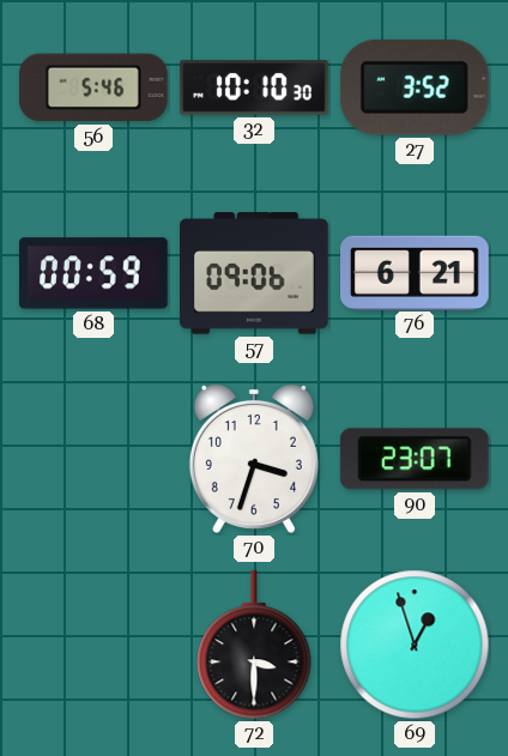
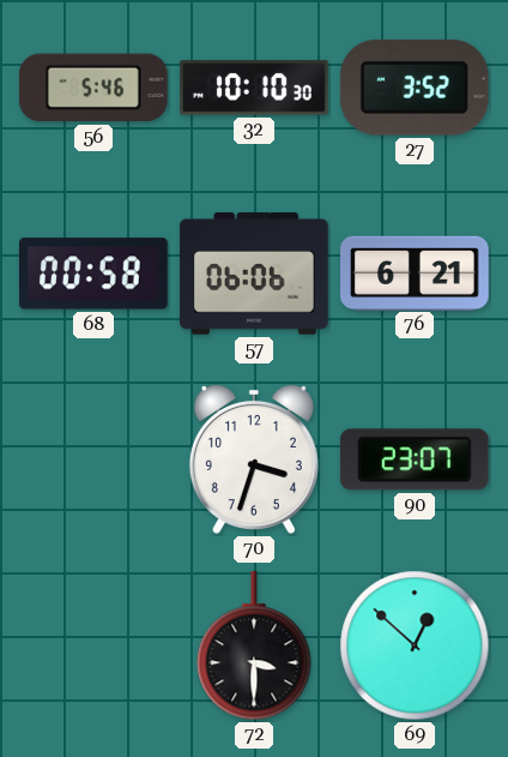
68: 00:59 -> 00:58
57: 09:06 -> 06:06
69: 12:57 -> 12:52
